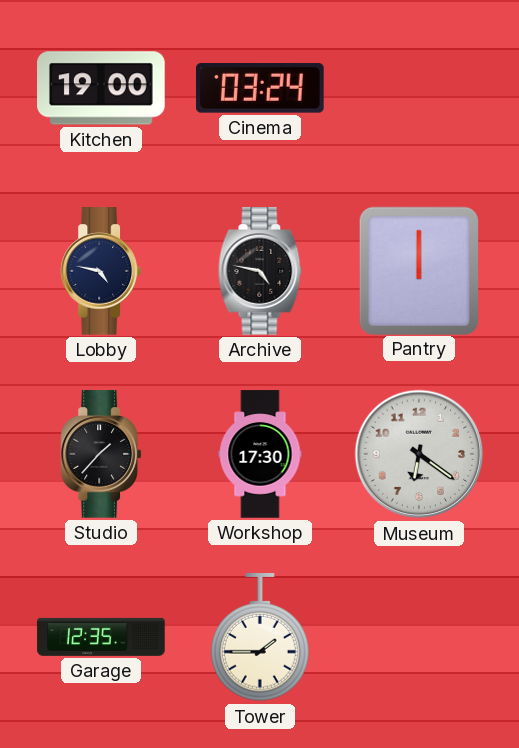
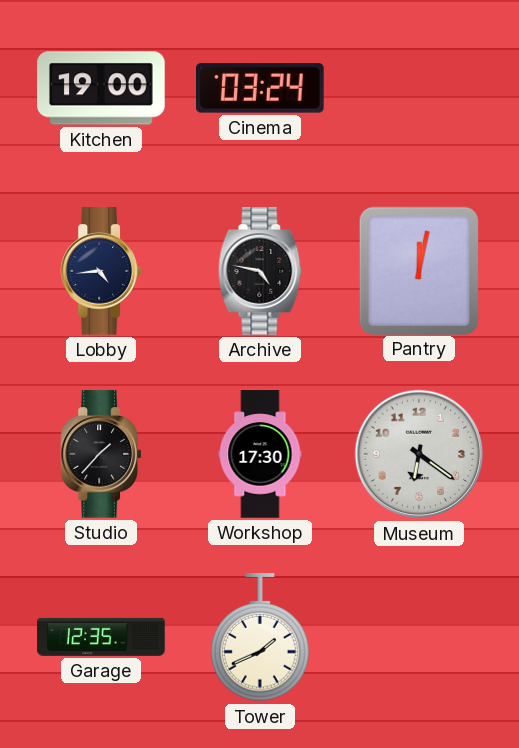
Lobby: 4:47 -> 4:44
Pantry: 12:00 -> 12:02
Tower: 1:45 -> 1:41
